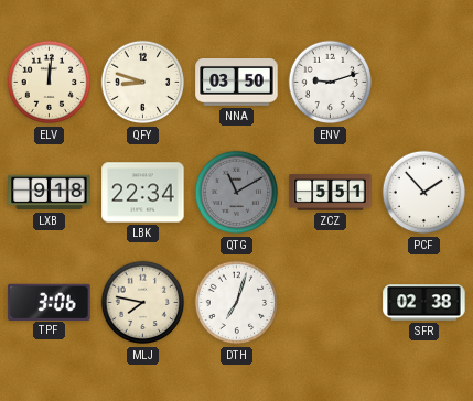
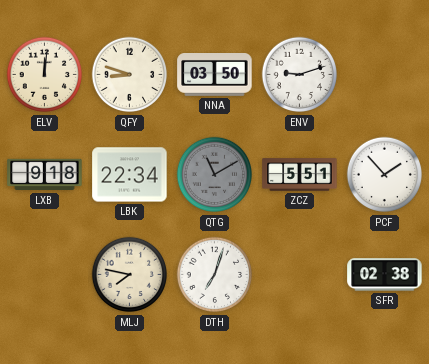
TPF: 3:06 -> none
